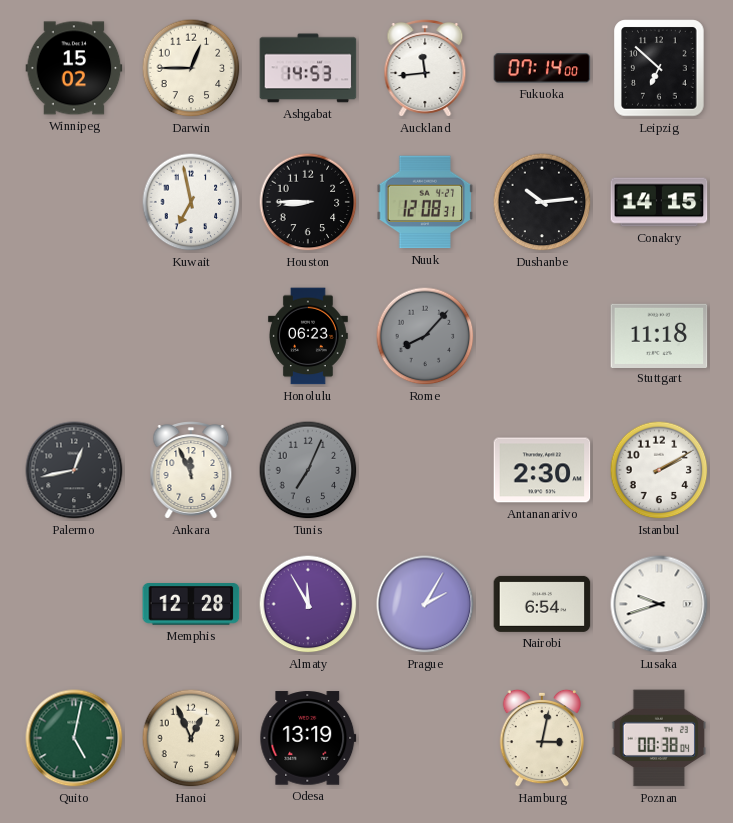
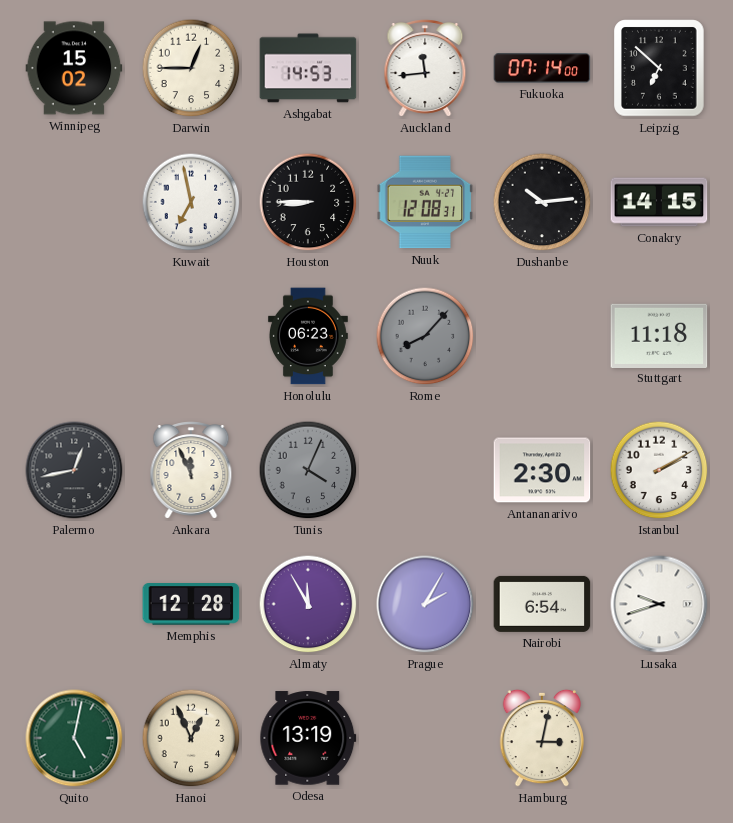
Tunis: 7:04 -> 4:04
Poznan: 00:38 -> none
